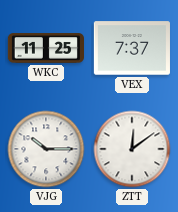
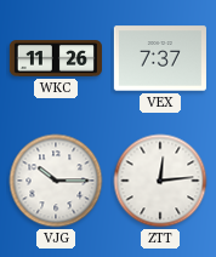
WKC: 11:25 -> 11:26
ZTT: 12:09 -> 12:14
